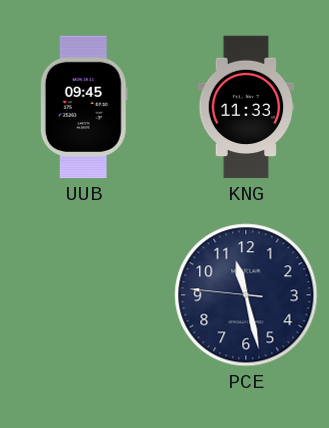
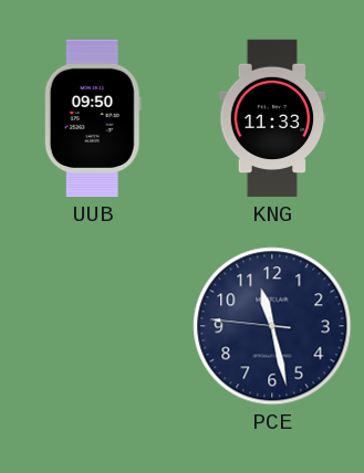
UUB: 09:45 -> 09:50
